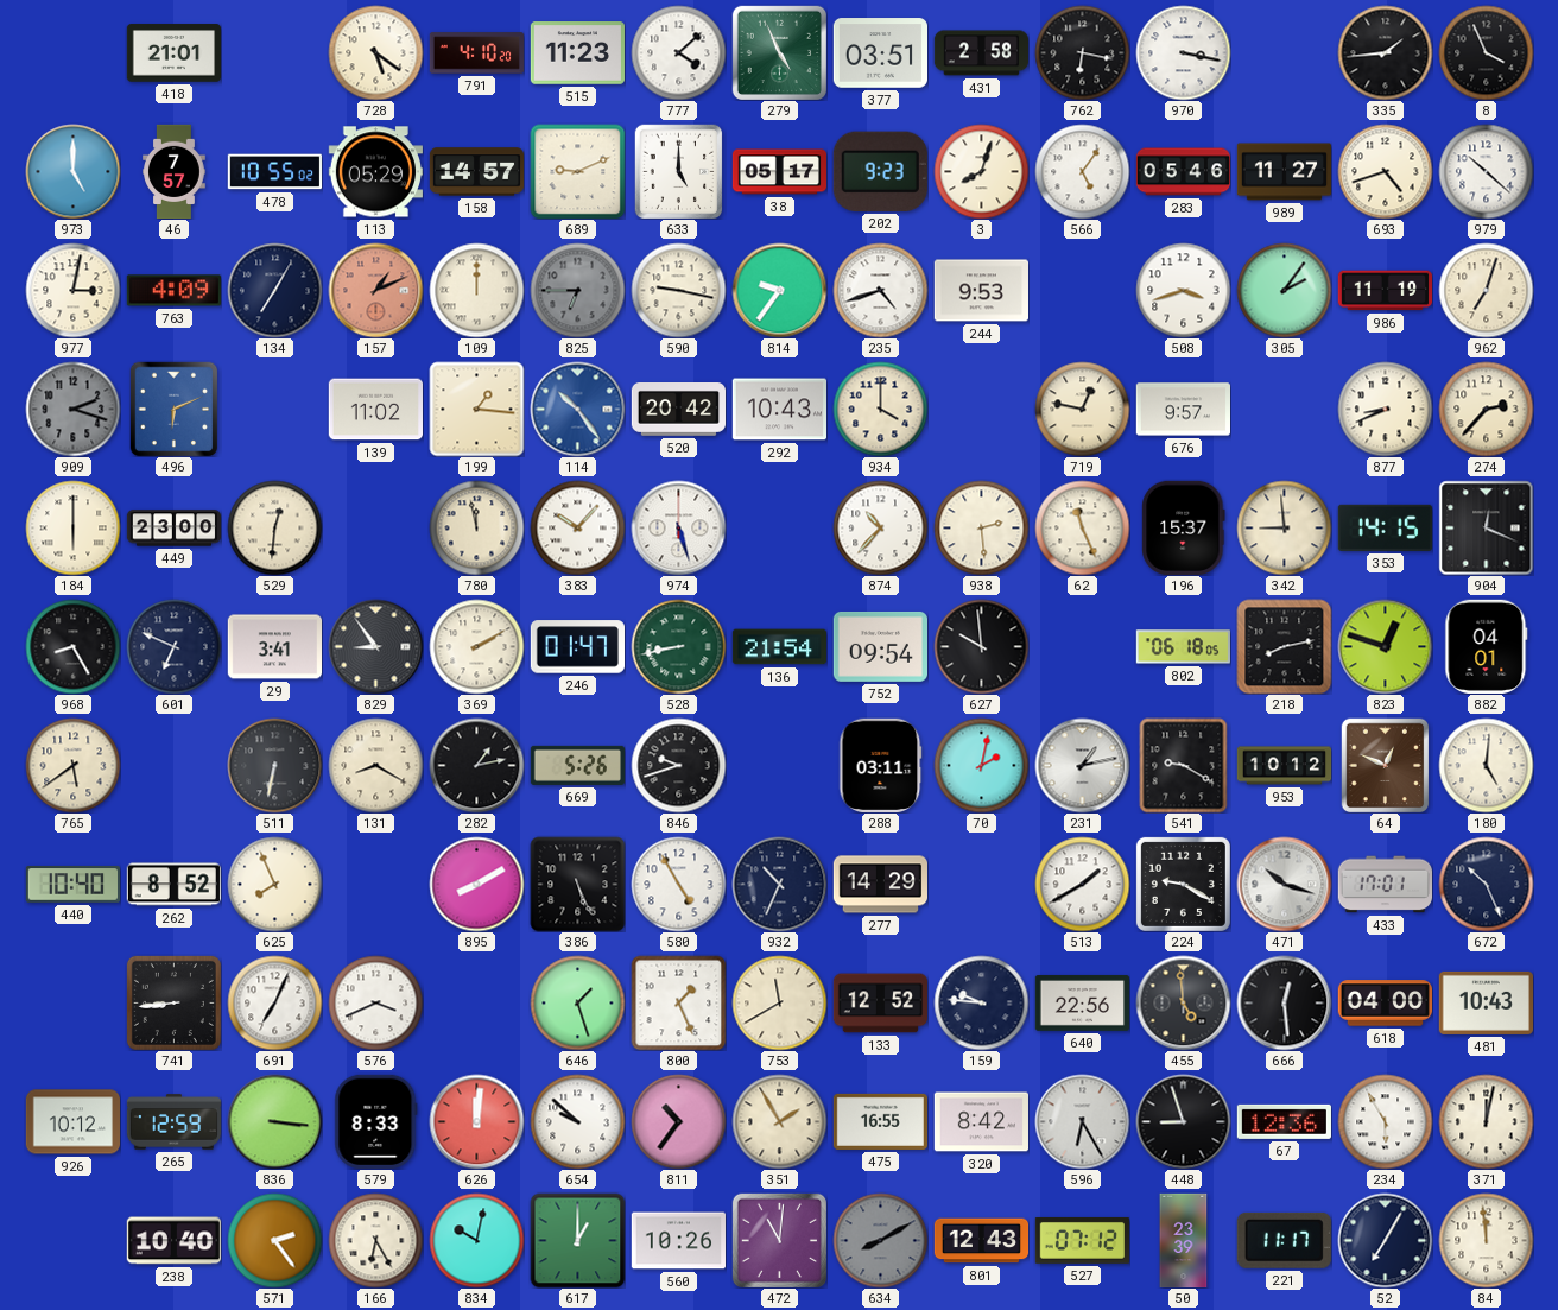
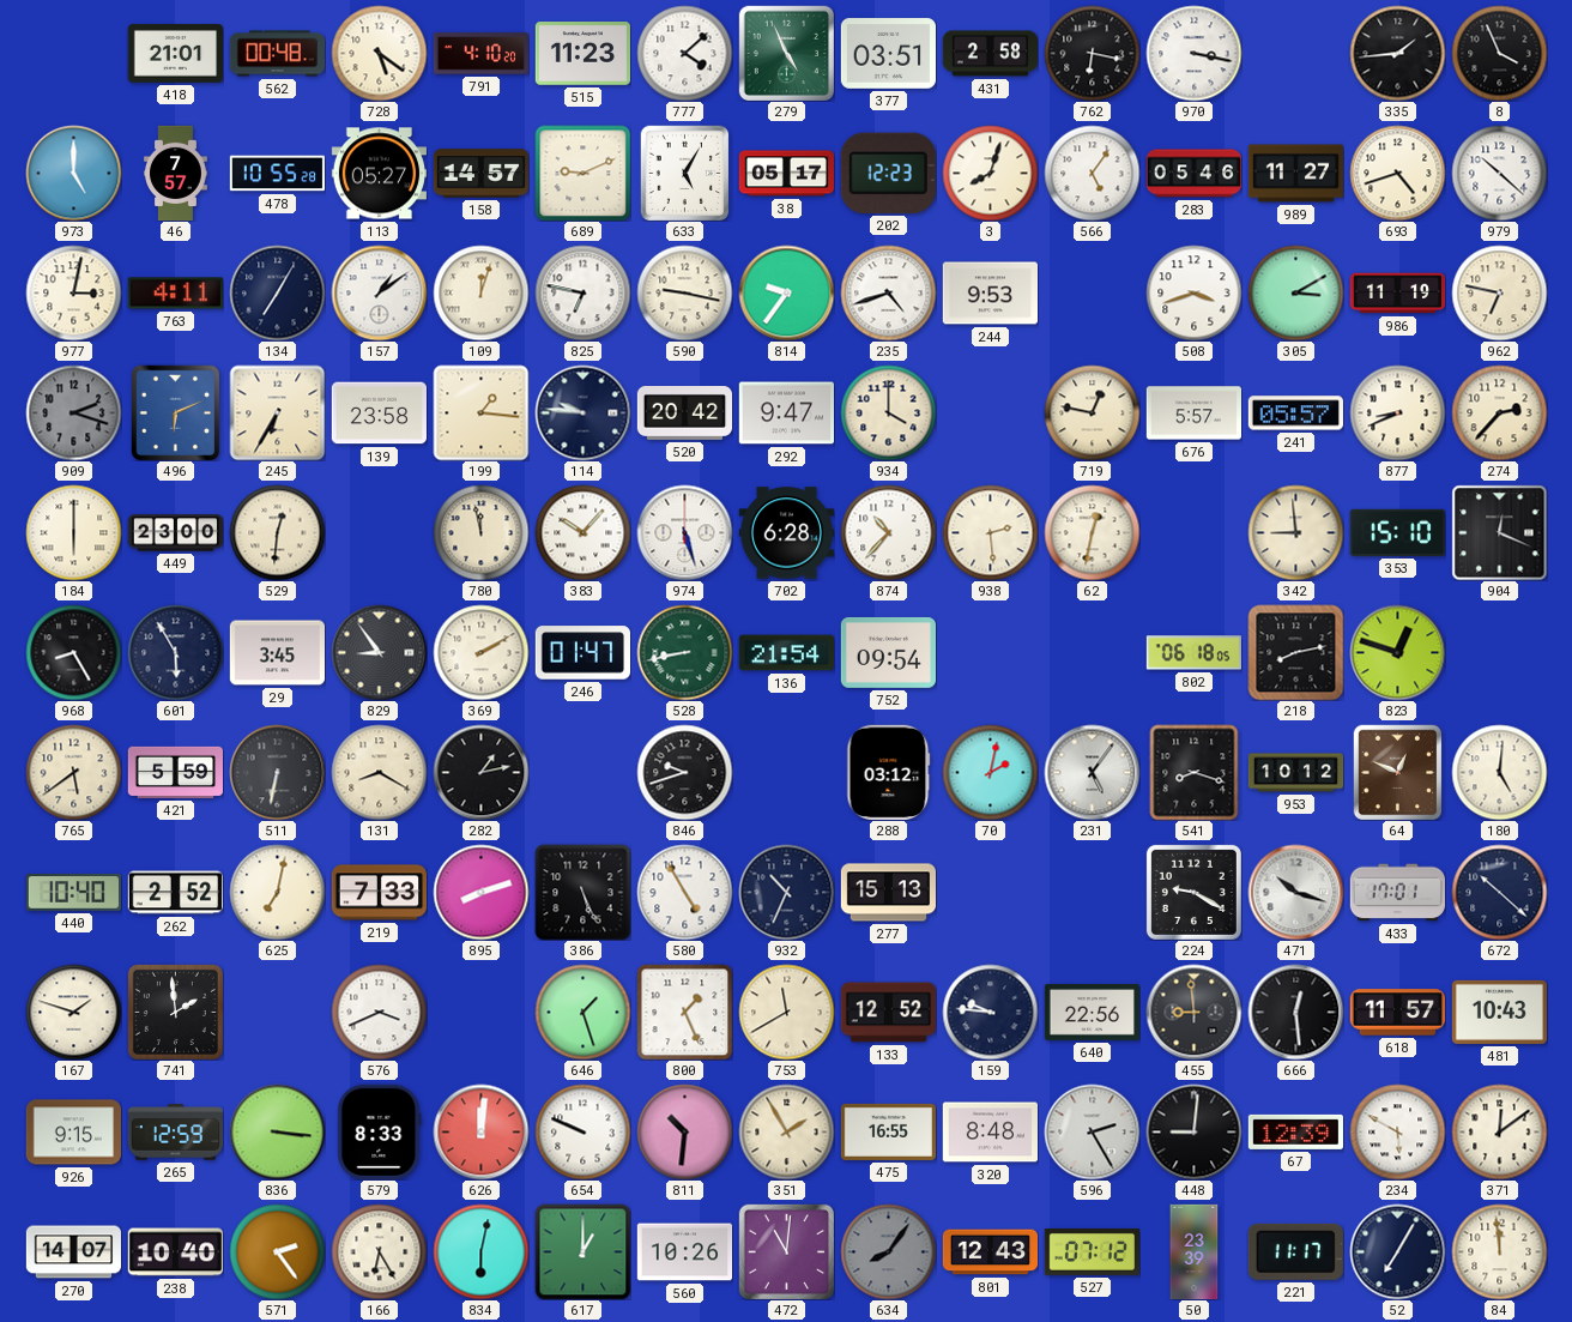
562: none -> 00:48
478: 10:55:02 -> 10:55:28
113: 05:29 -> 05:27
633: 5:00 -> 5:05
202: 9:23 -> 12:23
763: 4:09 -> 4:11
157: 1:11 -> 1:09
157 dial: salmon -> white
109: 12:00 -> 12:03
825: 6:45 -> 6:47
825 dial: grey -> white
305: 2:06 -> 3:10
962: 7:03 -> 6:47
245: none -> 6:35
139: 11:02 -> 23:58
114: 10:24 -> 9:46
114 dial: blue -> navy
292: 10:43 -> 9:47
676: 9:57 -> 5:57
241: none -> 05:57
702: none -> 6:28
62: 11:26 -> 12:32
196: 15:37 -> none
353: 14:15 -> 15:10
601: 6:49 -> 5:55
29: 3:41 -> 3:45
627: 9:59 -> none
882: 04:01 -> none
421: none -> 5:59
669: 5:26 -> none
288: 03:11 -> 03:12
231: 1:13 -> 5:06
541: 9:20 -> 8:18
262: 8:52 -> 2:52
625: 7:56 -> 7:02
219: none -> 7:33
895: 8:10 -> 8:12
277: 14:29 -> 15:13
513: 1:40 -> none
672: 10:26 -> 10:22
167: none -> 1:48
741: 8:44 -> 1:59
691: 7:04 -> none
455: 4:59 -> 8:59
618: 04:00 -> 11:57
926: 10:12 -> 9:15
654: 9:52 -> 9:49
811: 10:36 -> 10:31
320: 8:42 -> 8:48
596: 6:25 -> 2:25
448: 8:57 -> 9:01
67: 12:36 -> 12:39
234: 5:55 -> 5:50
371: 12:02 -> 12:09
270: none -> 14:07
834: 10:02 -> 6:02
634: 8:10 -> 8:06
